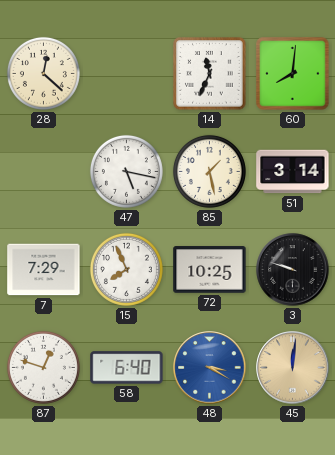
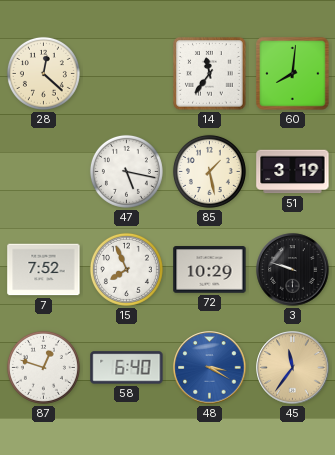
14: 11:34 -> 11:36
51: 3:14 -> 3:19
7: 7:29 -> 7:52
72: 10:25 -> 10:29
45: 12:01 -> 11:36
